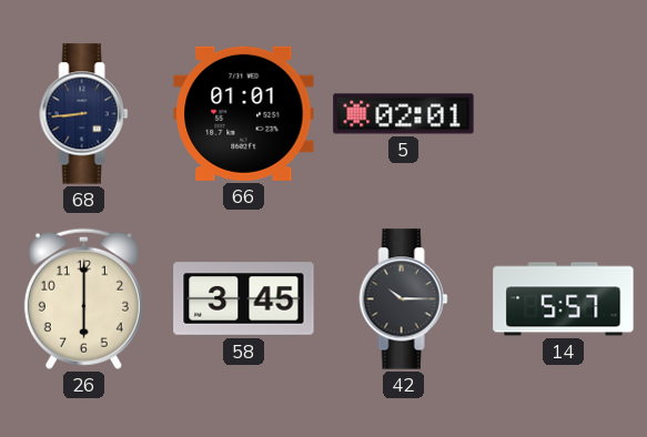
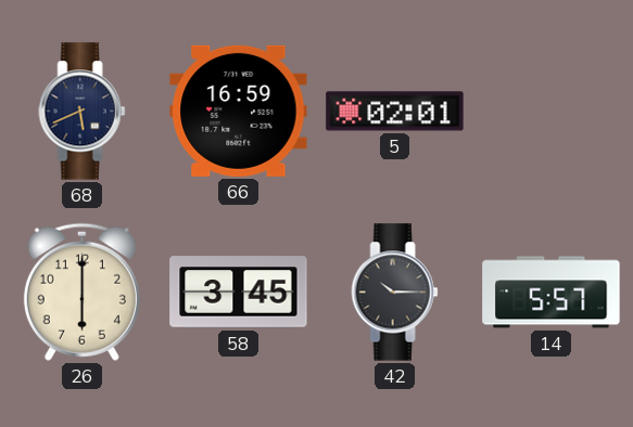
68: 8:44 -> 5:41
66: 01:01 -> 16:59
